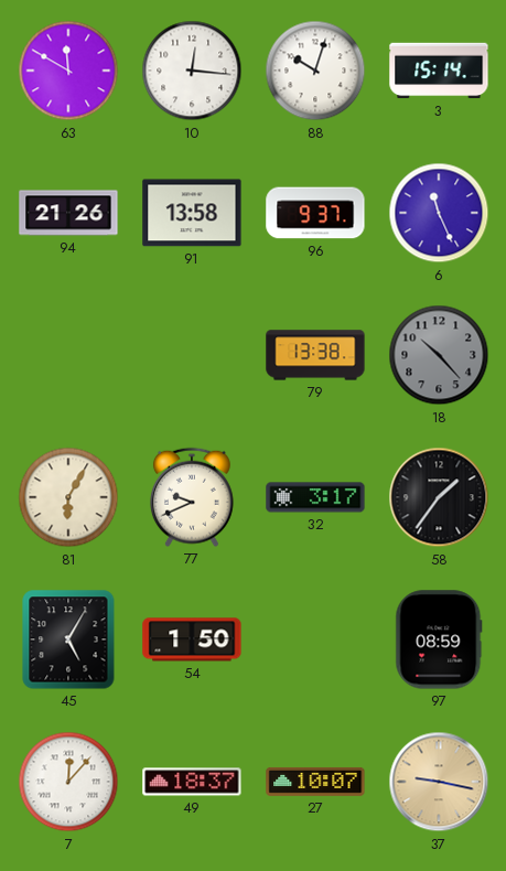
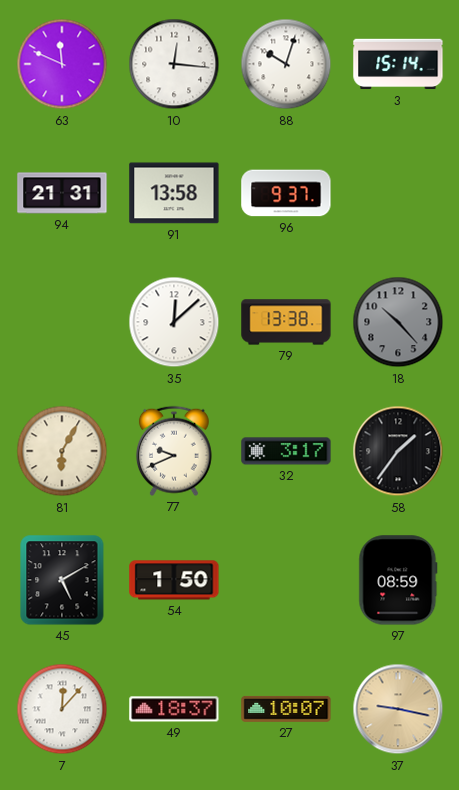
63: 11:50 -> 11:49
94: 21:26 -> 21:31
6: 11:26 -> none
35: none -> 12:08
45: 5:05 -> 5:10
